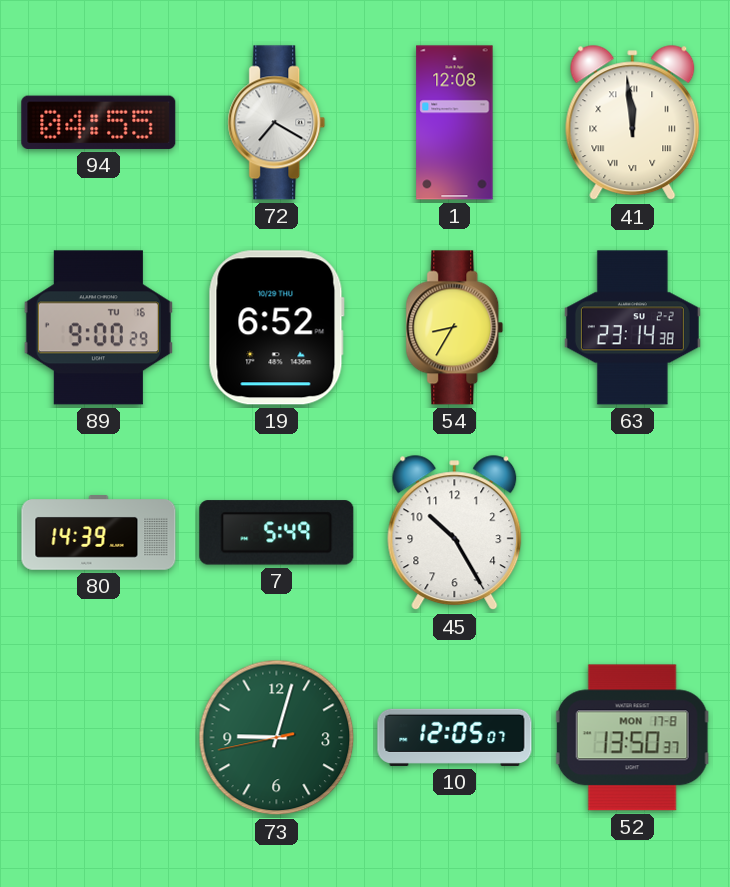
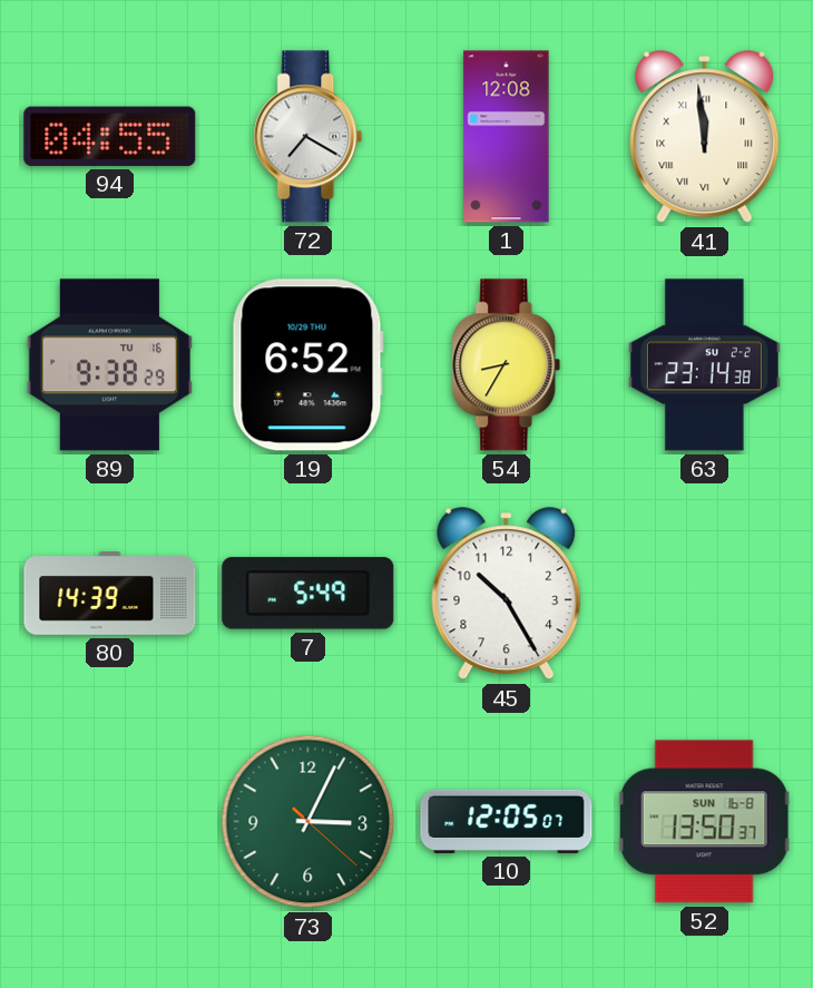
89: 9:00 -> 9:38
73: 9:02 -> 3:04
52 date: MON 17-8 -> SUN 16-8
